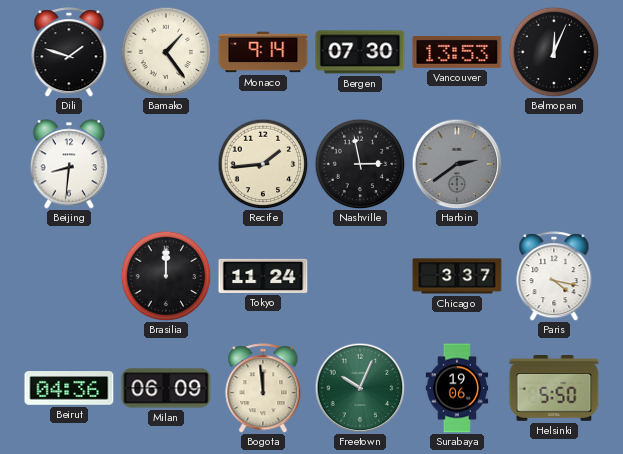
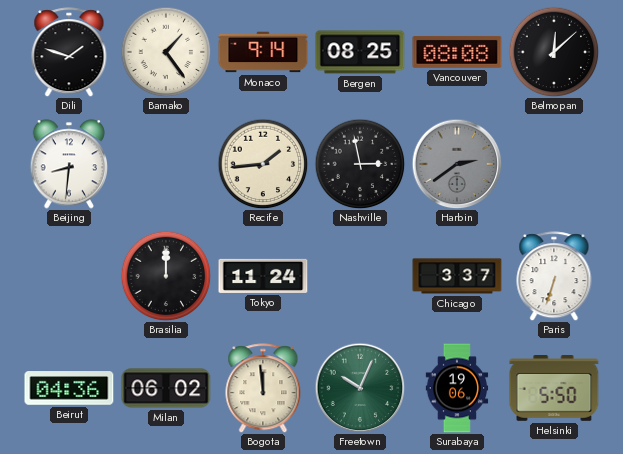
Bergen: 07:30 -> 08:25
Vancouver: 13:53 -> 08:08
Belmopan: 12:04 -> 12:08
Paris: 4:17 -> 6:33
Milan: 06:09 -> 06:02
